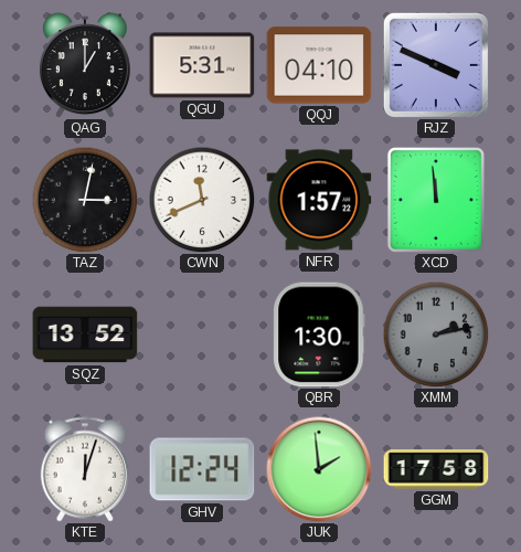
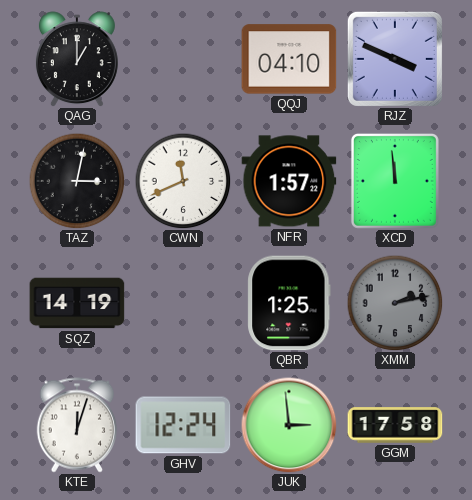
QGU: 5:31 -> none
SQZ: 13:52 -> 14:19
QBR: 1:30 -> 1:25
JUK: 1:59 -> 2:59
